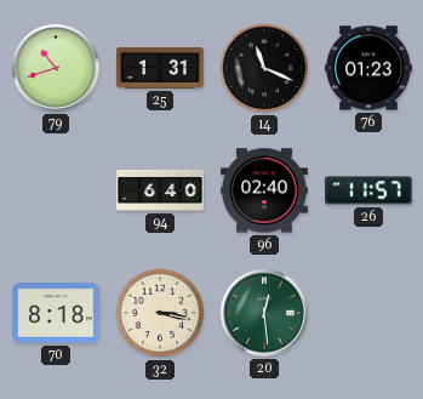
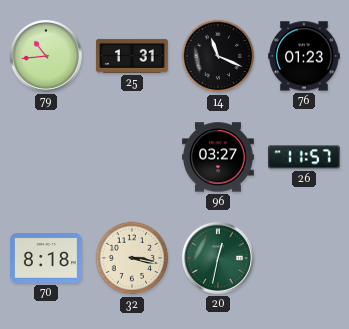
79: 10:42 -> 10:44
94: 6:40 -> none
96: 02:40 -> 03:27
20: 12:29 -> 12:32
